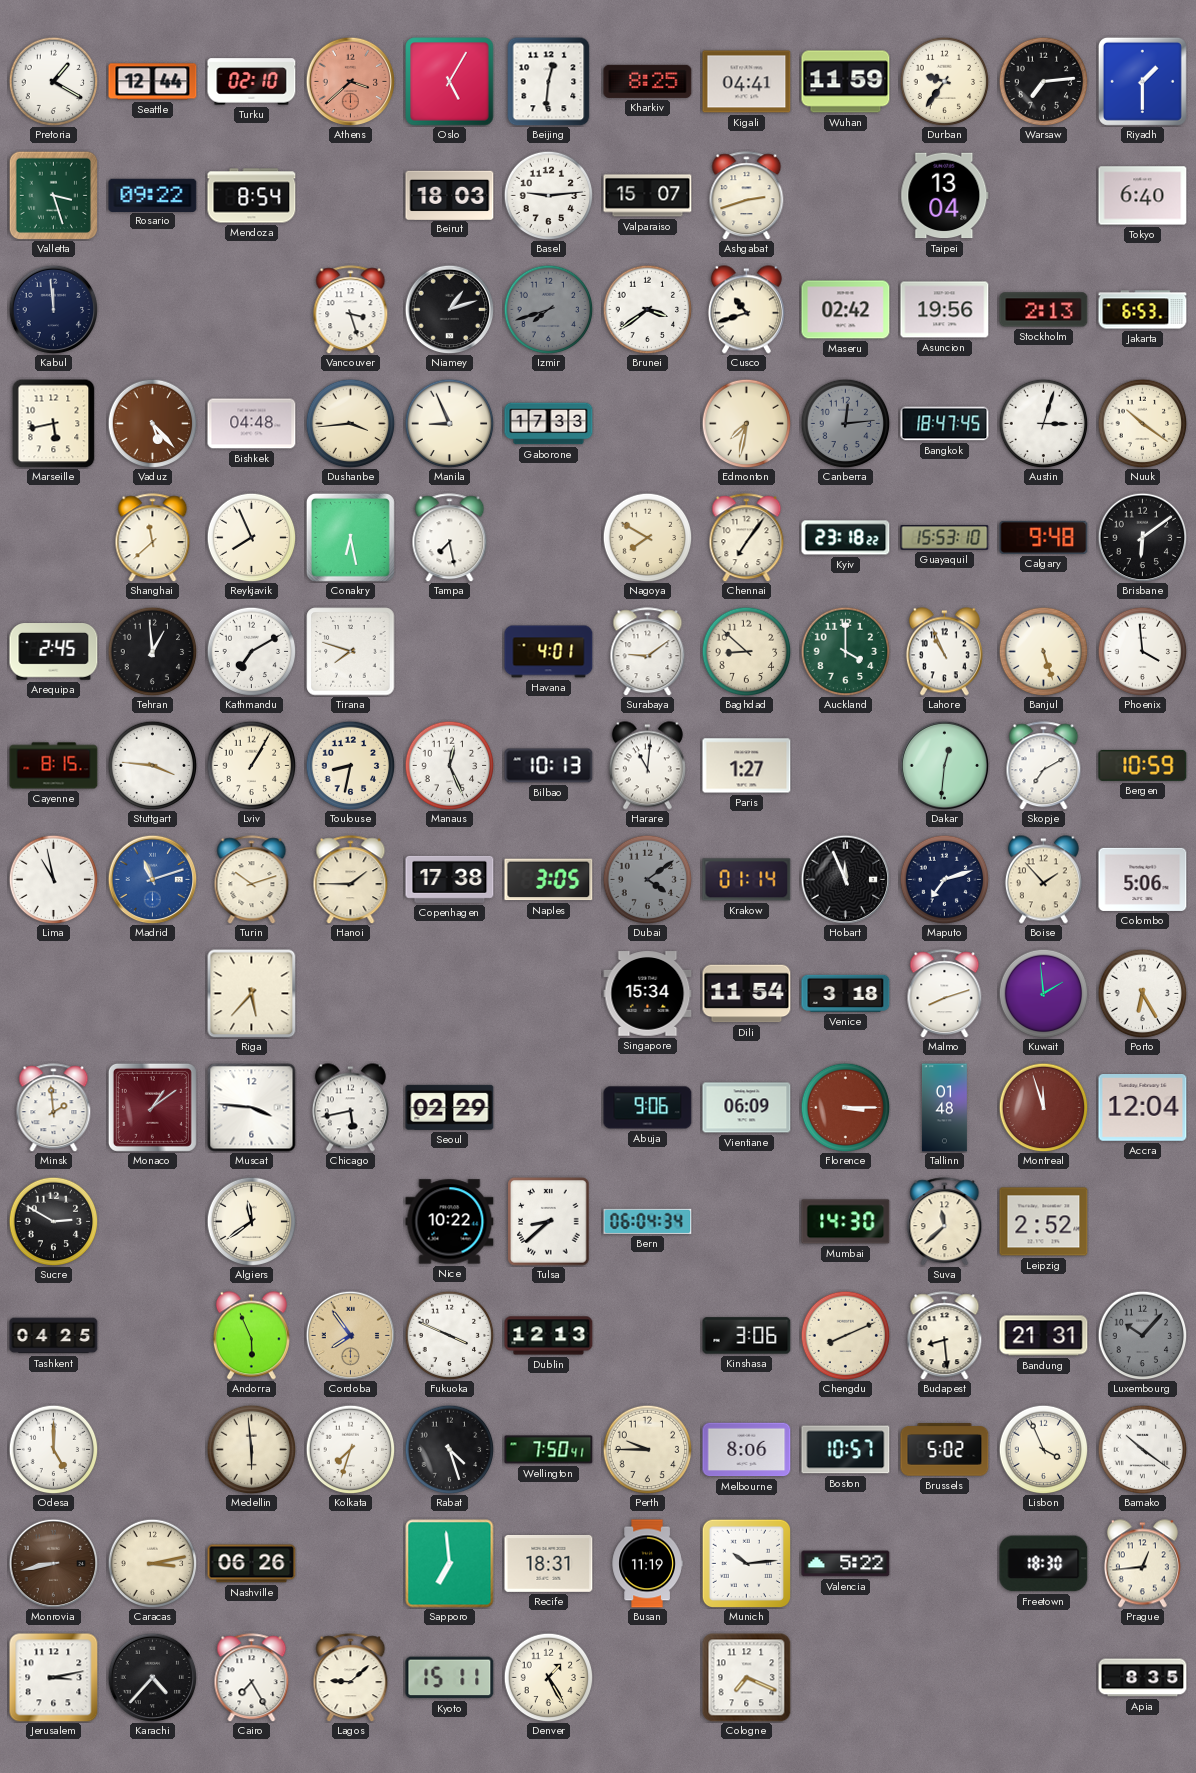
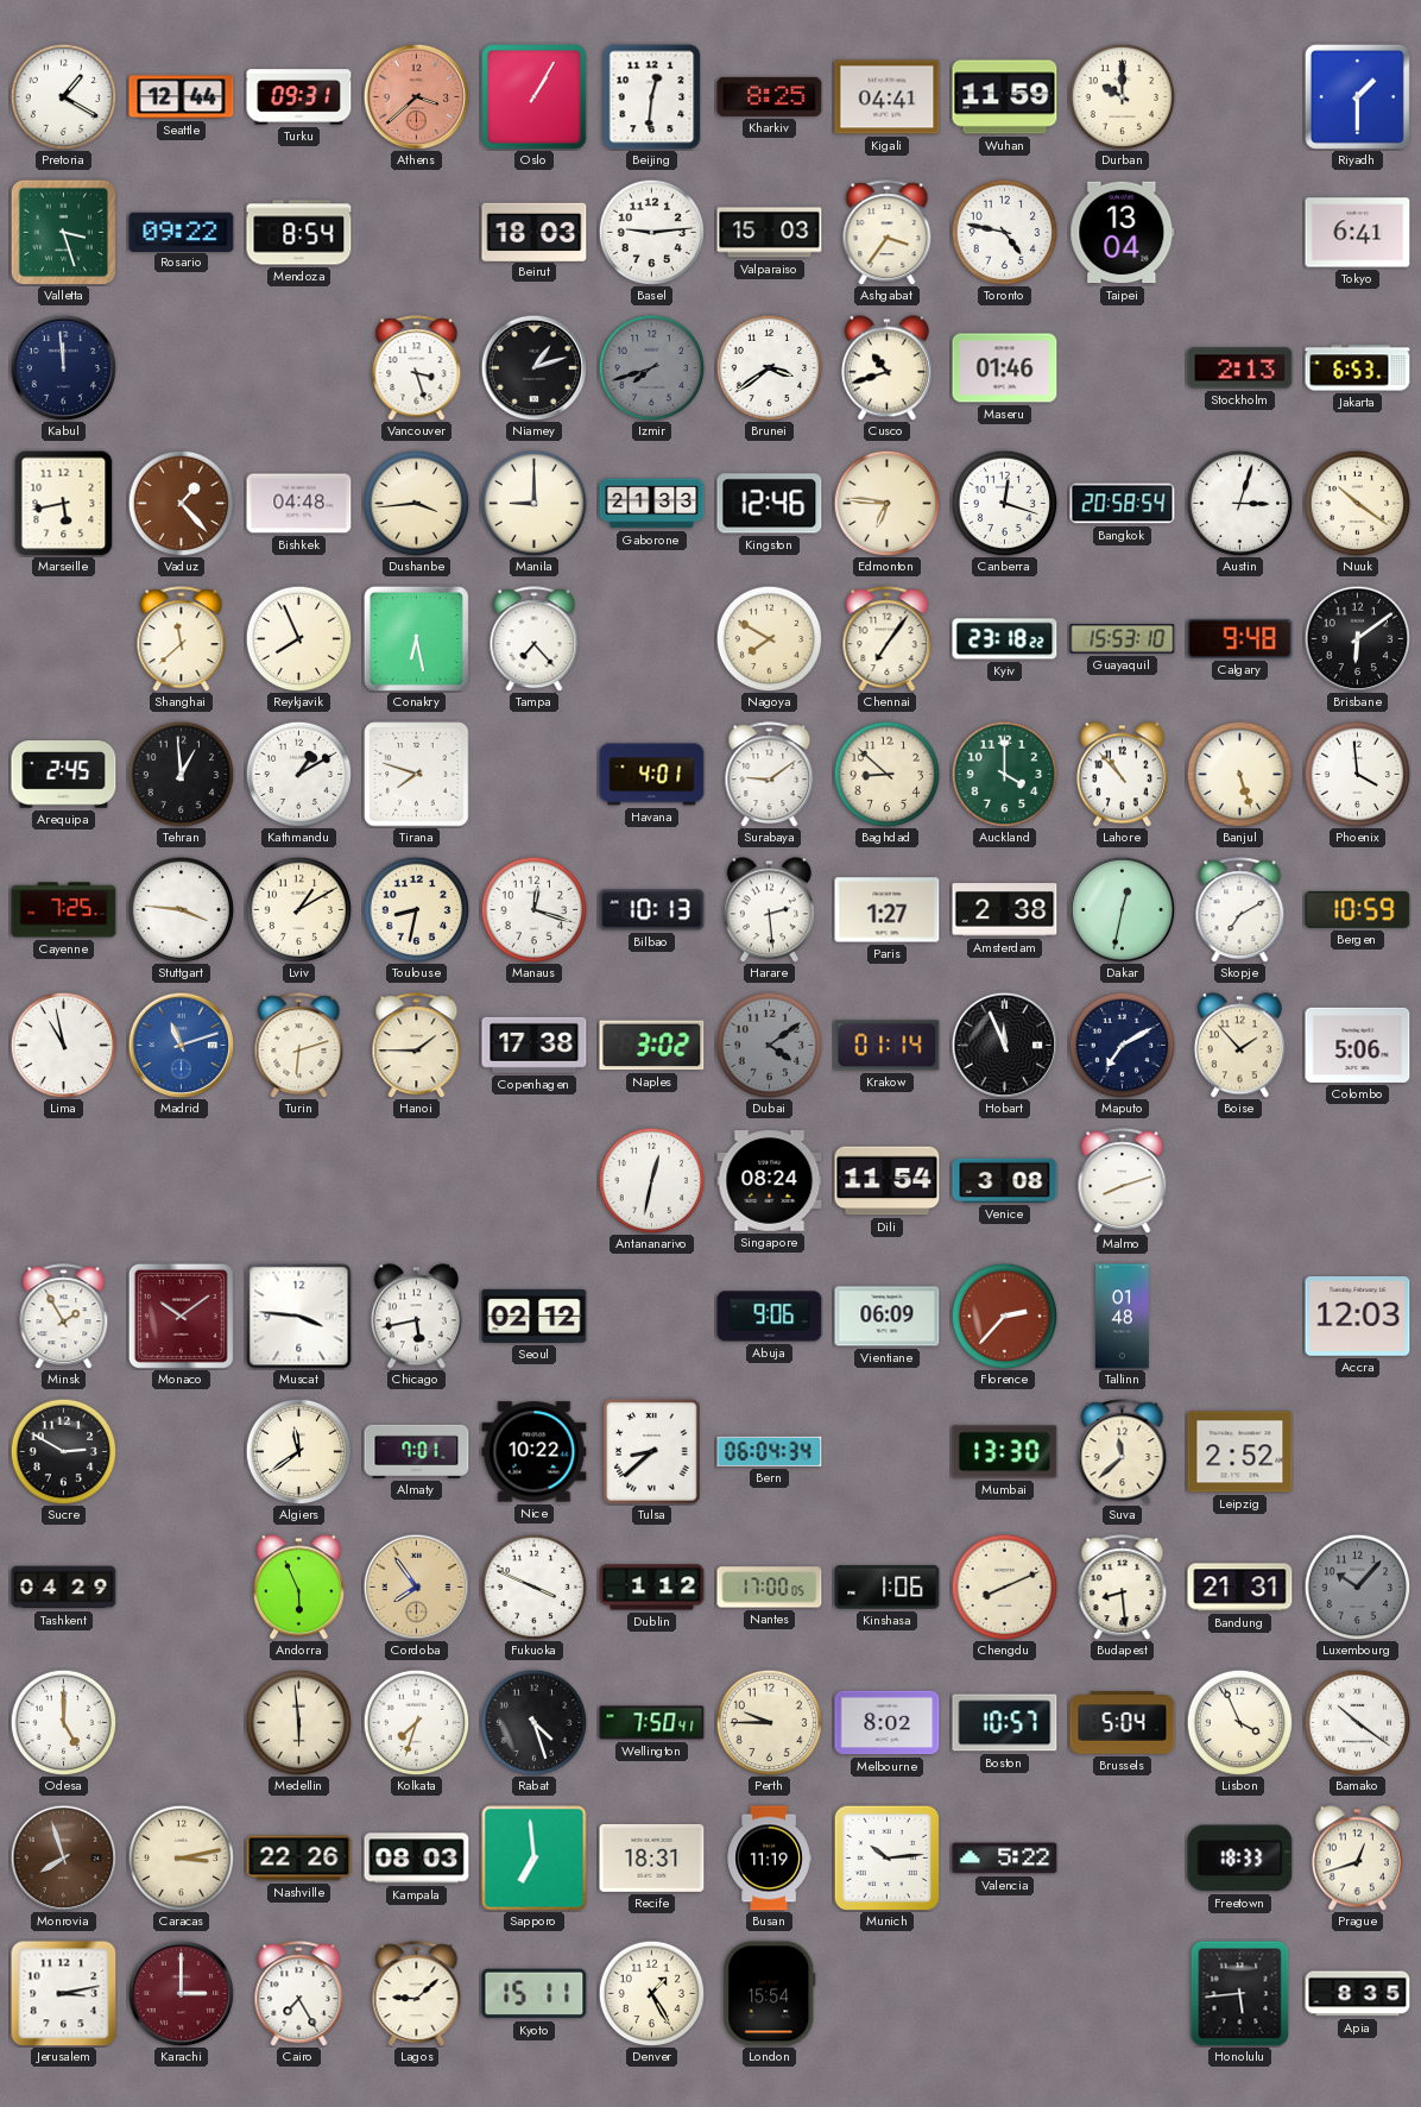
Turku: 02:10 -> 09:31
Oslo: 5:05 -> 1:05
Durban: 9:36 -> 10:00
Warsaw: 7:14 -> none
Valparaiso: 15:07 -> 15:03
Ashgabat: 2:42 -> 3:36
Toronto: none -> 4:47
Tokyo: 6:40 -> 6:41
Maseru: 02:42 -> 01:46
Asuncion: 19:56 -> none
Vaduz: 5:23 -> 1:23
Manila: 8:56 -> 9:00
Gaborone: 17:33 -> 21:33
Kingston: none -> 12:46
Edmonton: 7:32 -> 6:46
Canberra: 12:14 -> 12:18
Canberra dial: grey -> white
Bangkok: 18:47 -> 20:58
Tampa: 7:28 -> 7:23
Kathmandu: 7:10 -> 1:10
Lahore: 10:56 -> 10:53
Cayenne: 8:15 -> 7:25
Lviv: 1:05 -> 1:10
Manaus: 12:26 -> 12:18
Harare: 11:01 -> 2:29
Amsterdam: none -> 2:38
Dakar: 12:31 -> 12:32
Turin: 10:12 -> 6:12
Naples: 3:05 -> 3:02
Maputo: 7:12 -> 7:10
Riga: 5:37 -> none
Antananarivo: none -> 12:32
Singapore: 15:34 -> 08:24
Venice: 3:18 -> 3:08
Kuwait: 1:59 -> none
Porto: 6:25 -> none
Minsk: 1:59 -> 1:55
Monaco: 1:09 -> 10:09
Seoul: 02:29 -> 02:12
Florence: 3:15 -> 2:37
Montreal: 11:57 -> none
Accra: 12:04 -> 12:03
Almaty: none -> 7:01
Mumbai: 14:30 -> 13:30
Tashkent: 04:25 -> 04:29
Dublin: 12:13 -> 1:12
Nantes: none -> 17:00
Kinshasa: 3:06 -> 1:06
Melbourne: 8:06 -> 8:02
Brussels: 5:02 -> 5:04
Monrovia: 8:43 -> 7:57
Nashville: 06:26 -> 22:26
Kampala: none -> 08:03
Freetown: 18:30 -> 18:33
Prague: 12:44 -> 12:42
Karachi: 4:37 -> 3:00
Karachi dial: black -> burgundy
London: none -> 15:54
Cologne: 7:19 -> none
Honolulu: none -> 5:44
